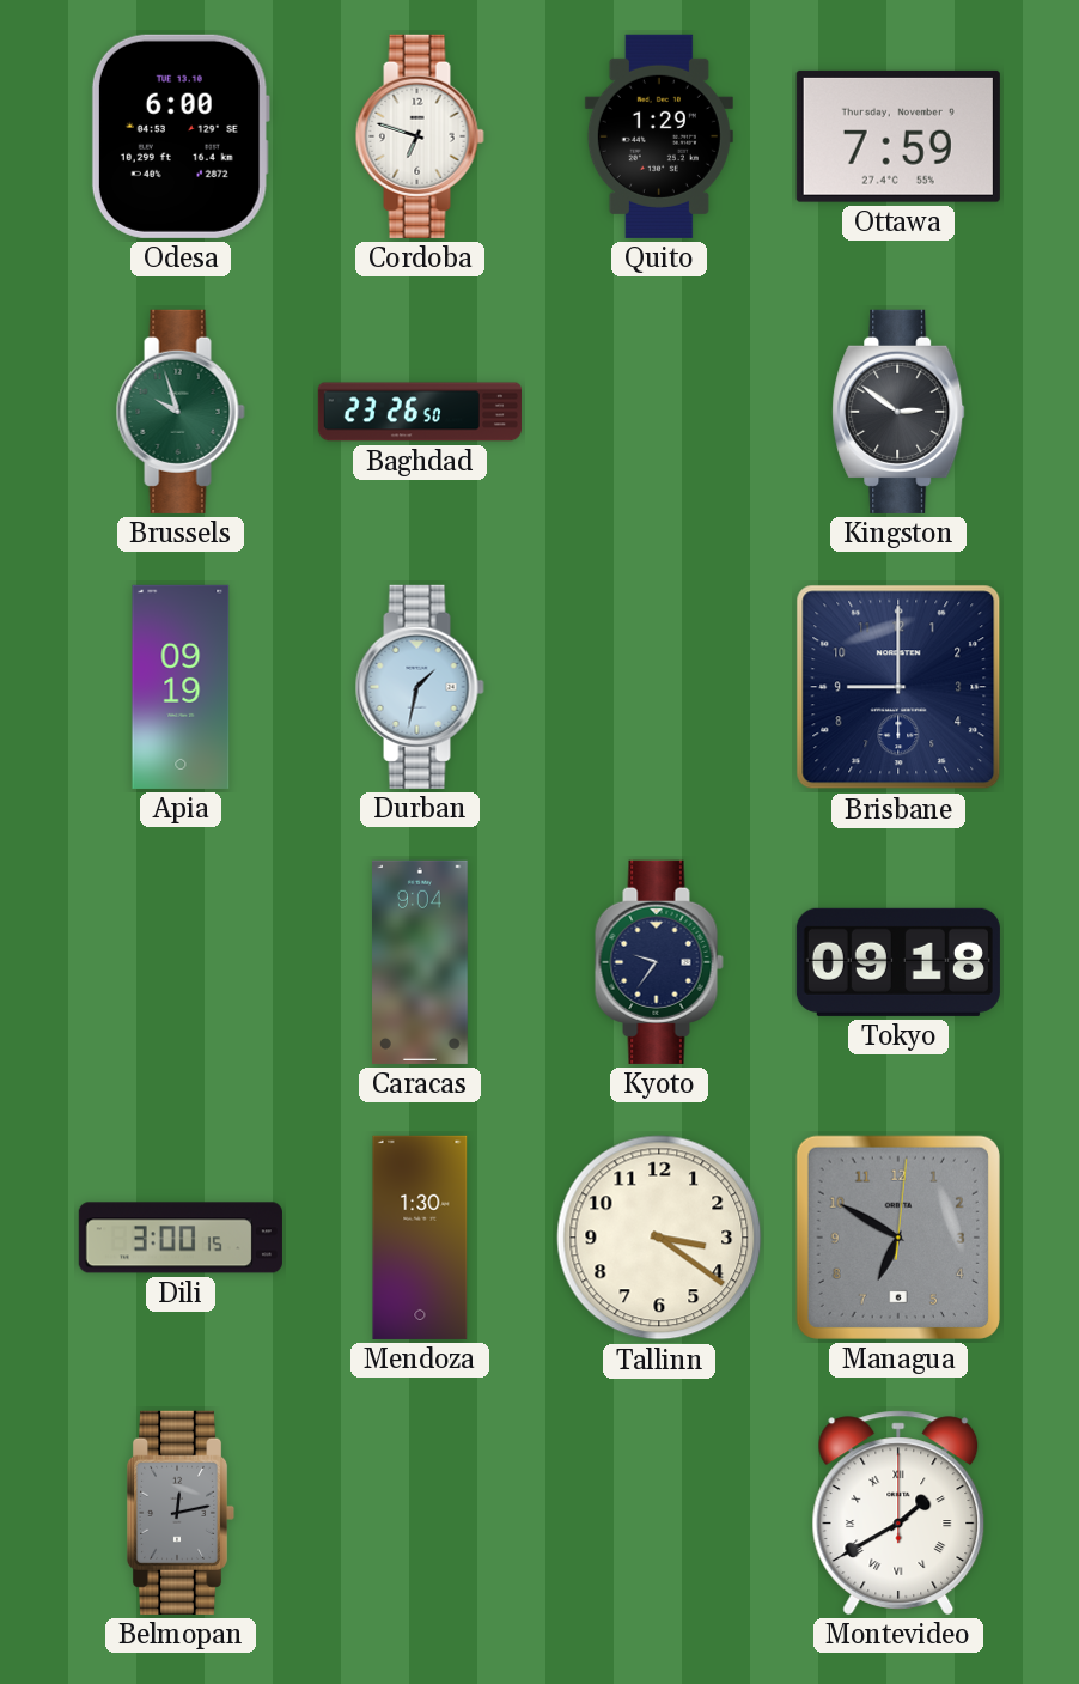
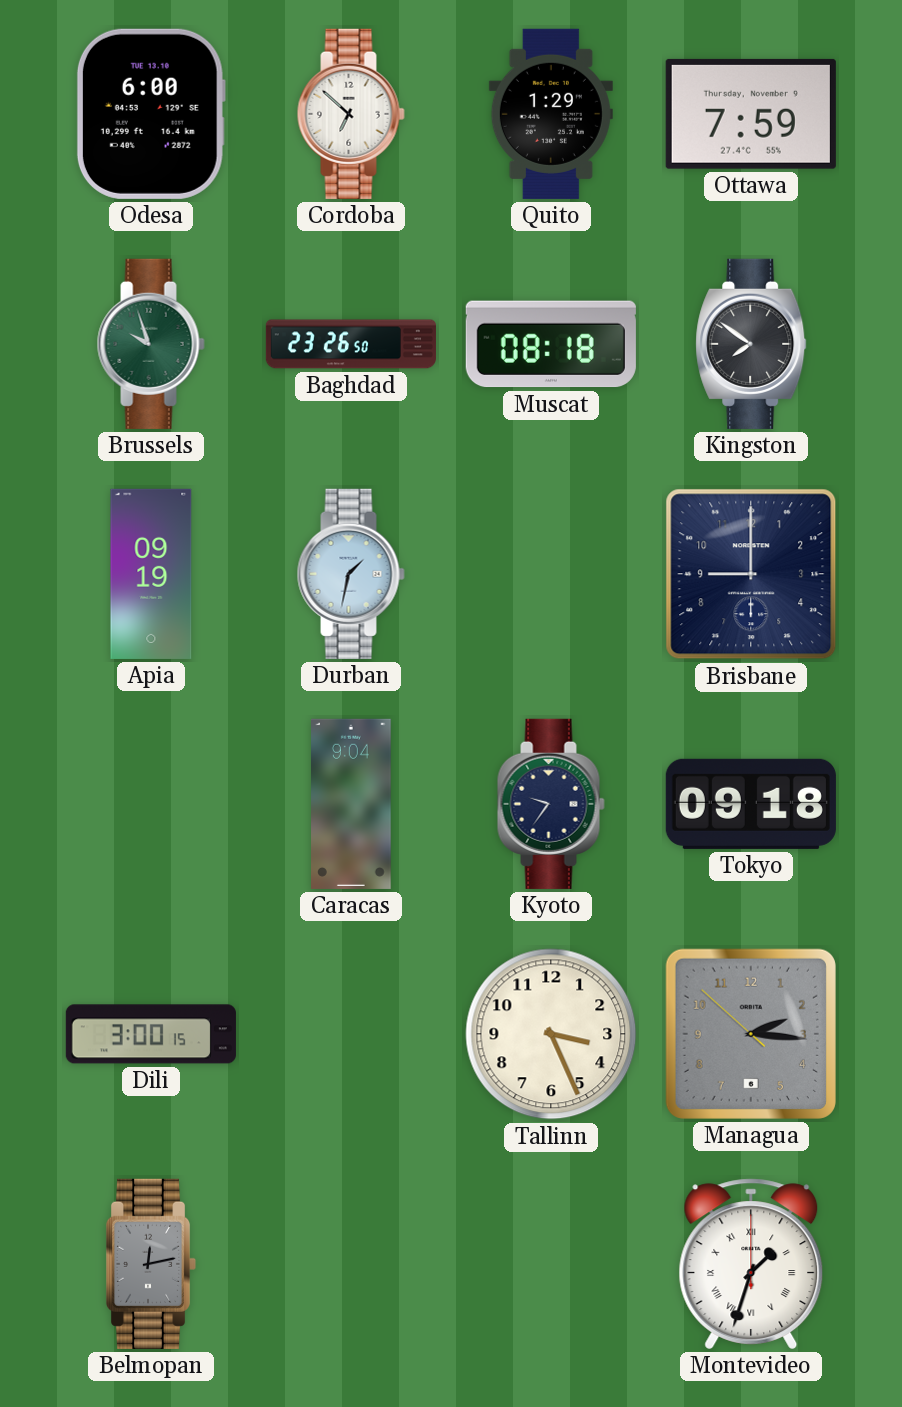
Cordoba: 6:48 -> 6:52
Muscat: none -> 08:18
Kingston: 2:51 -> 7:51
Mendoza: 1:30 -> none
Tallinn: 3:21 -> 3:26
Managua: 6:50 -> 2:15
Montevideo: 1:40 -> 1:33
